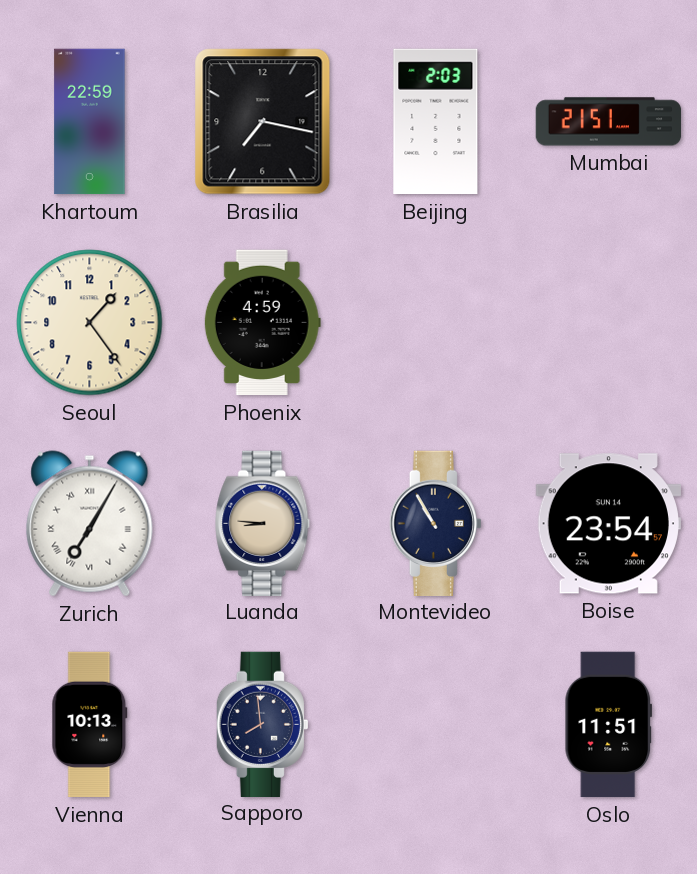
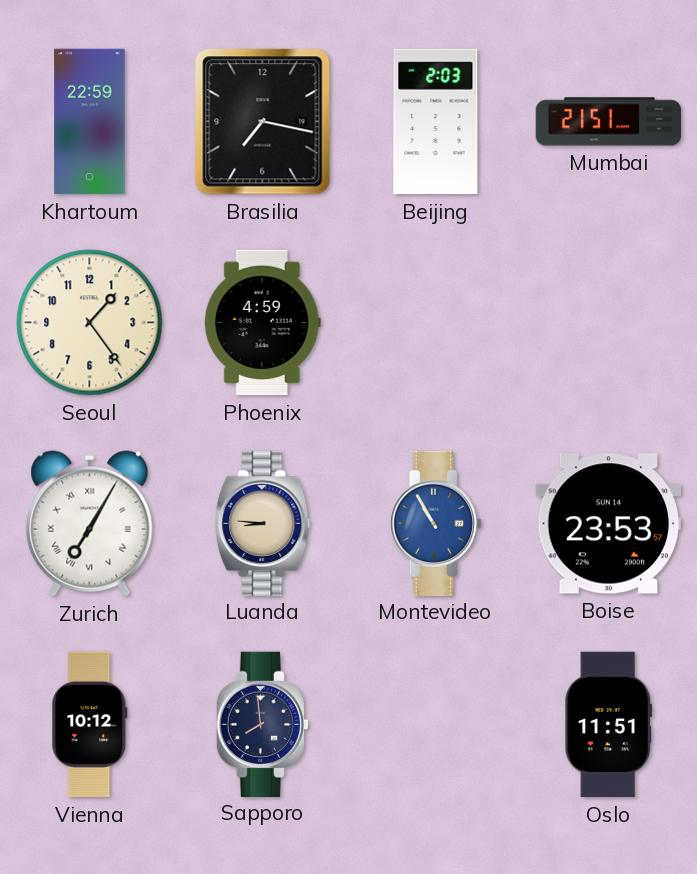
Montevideo dial: navy -> blue
Boise: 23:54 -> 23:53
Vienna: 10:13 -> 10:12
